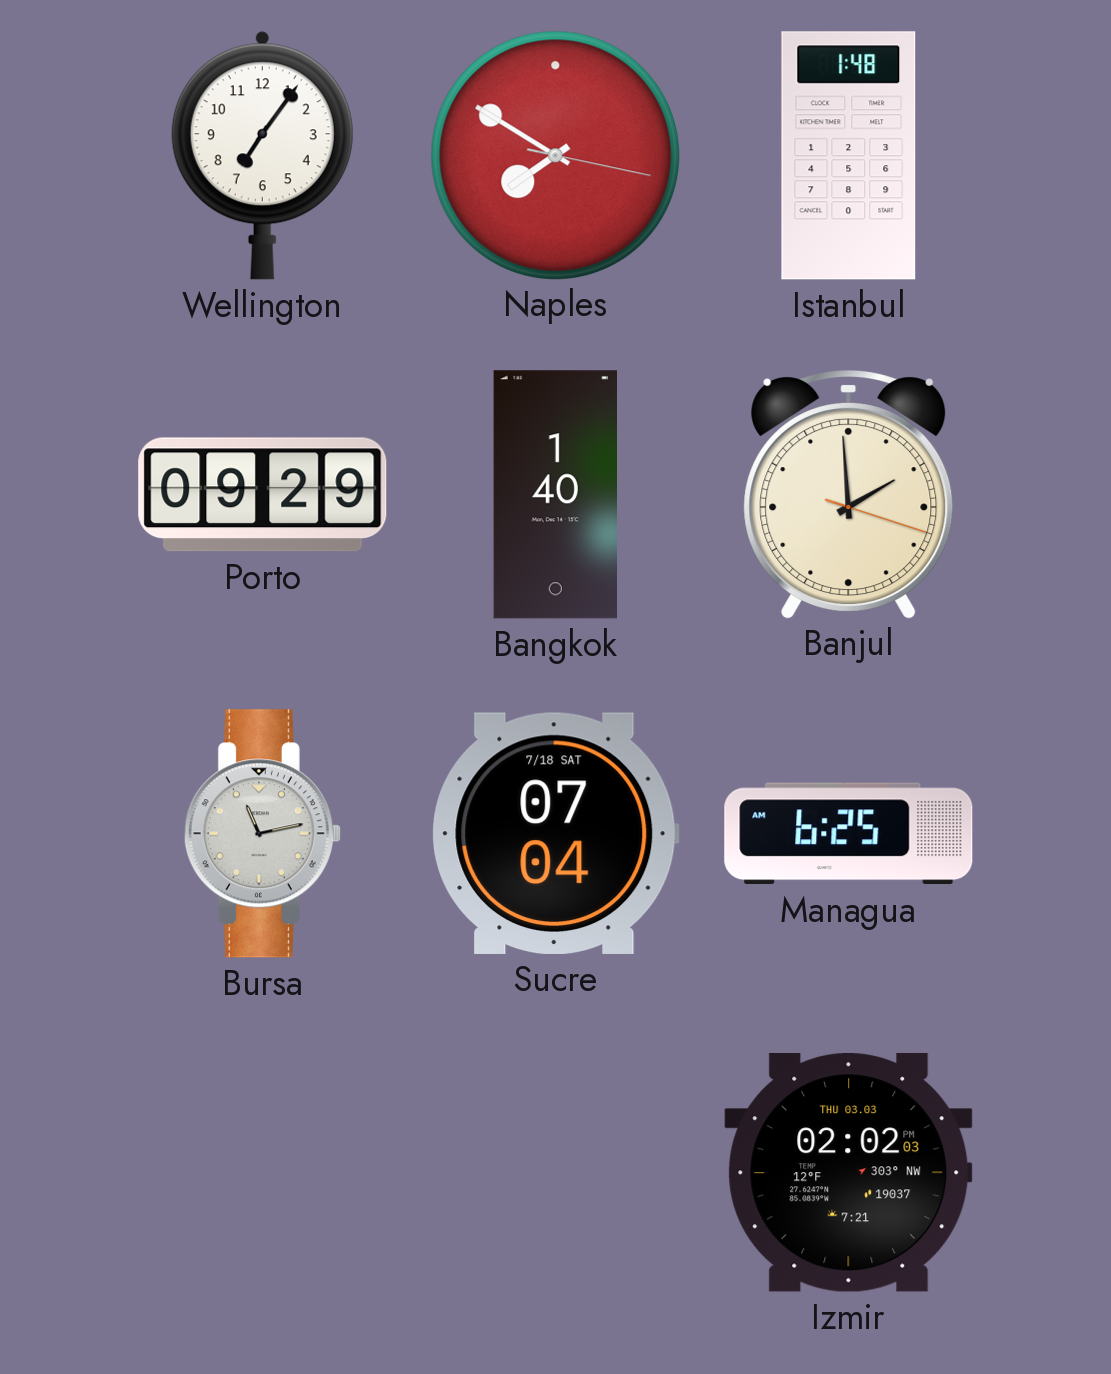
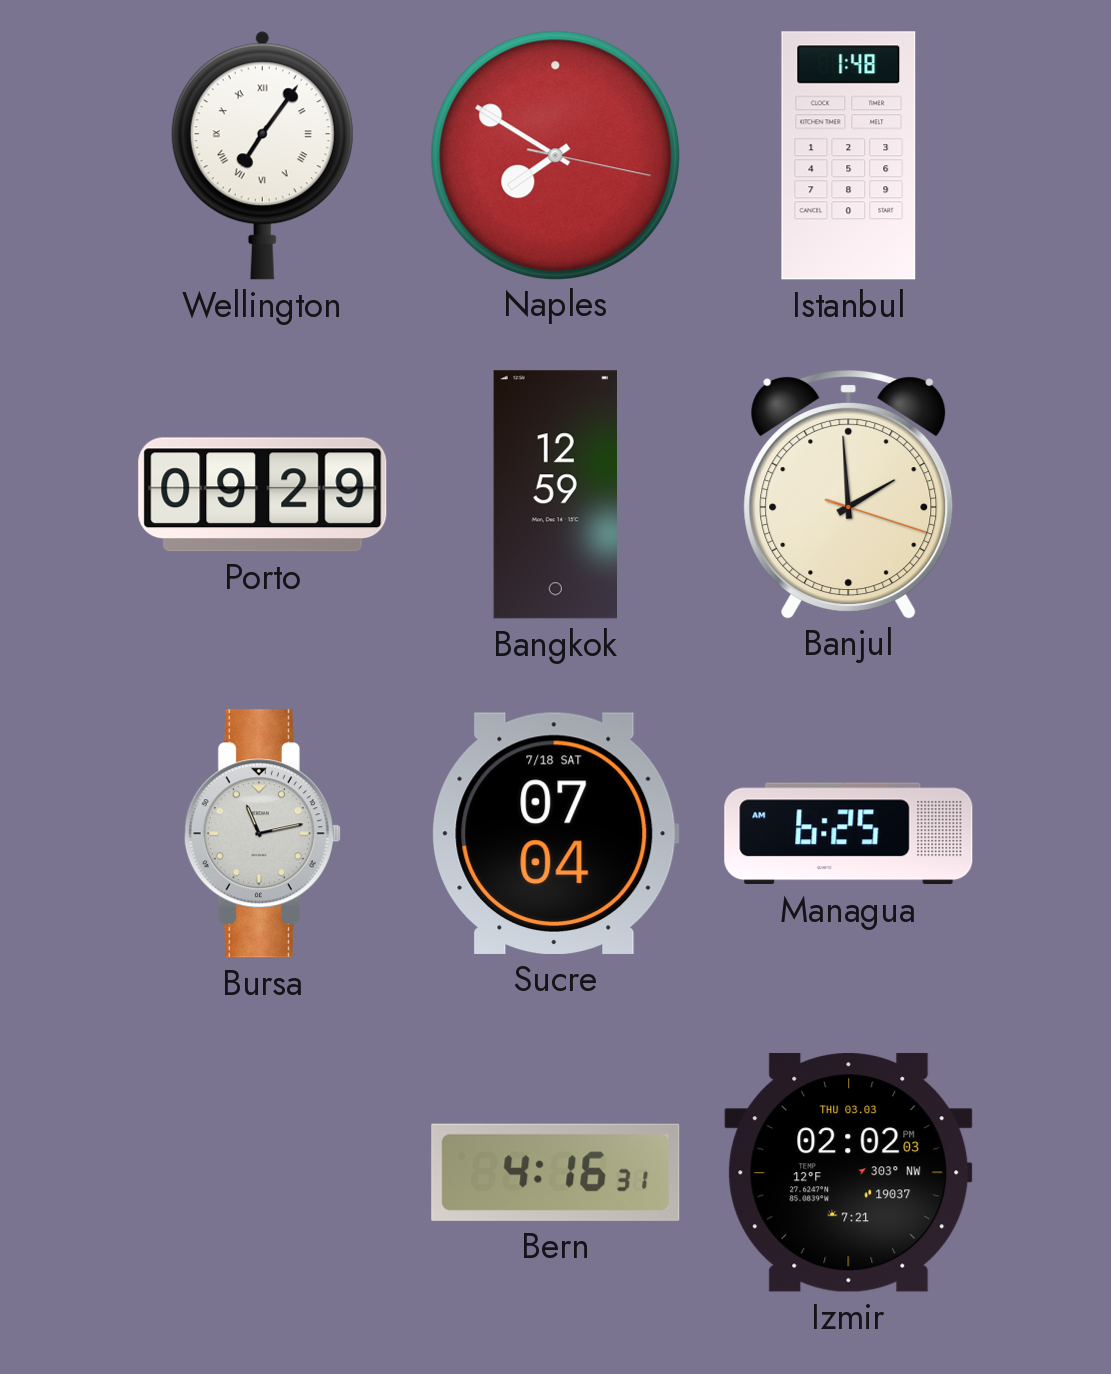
Wellington numerals: Arabic -> Roman
Bangkok: 1:40 -> 12:59
Bern: none -> 4:16
